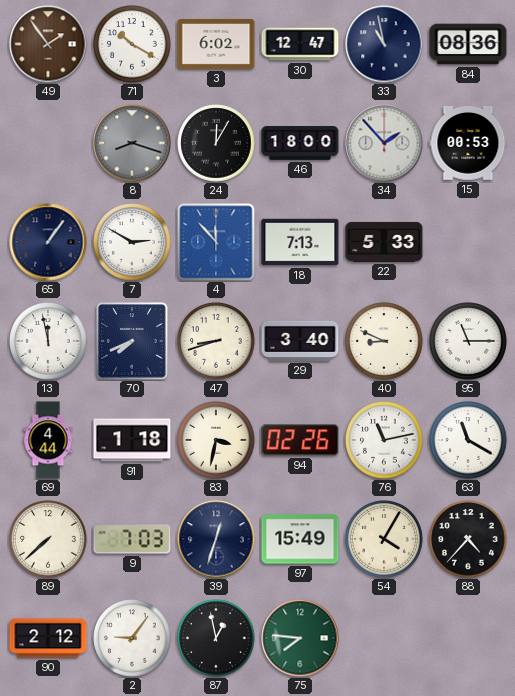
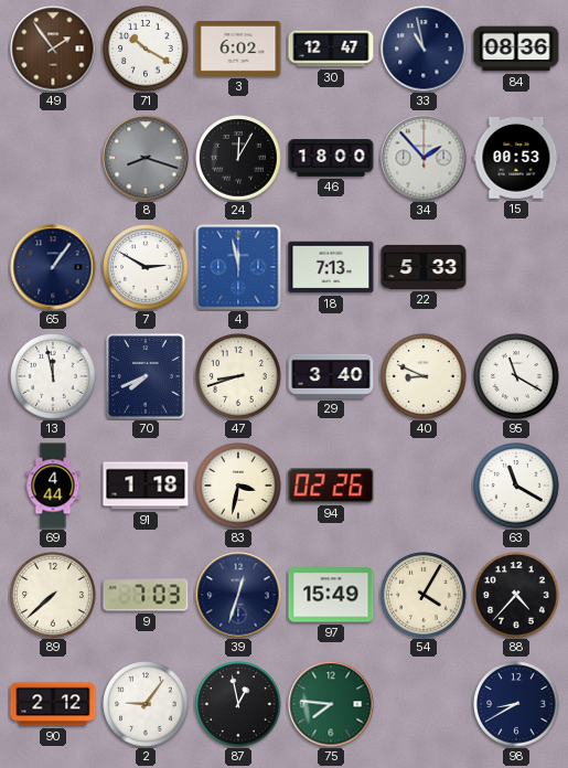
4: 11:53 -> 11:58
95: 11:15 -> 11:20
76: 11:13 -> none
98: none -> 8:40
